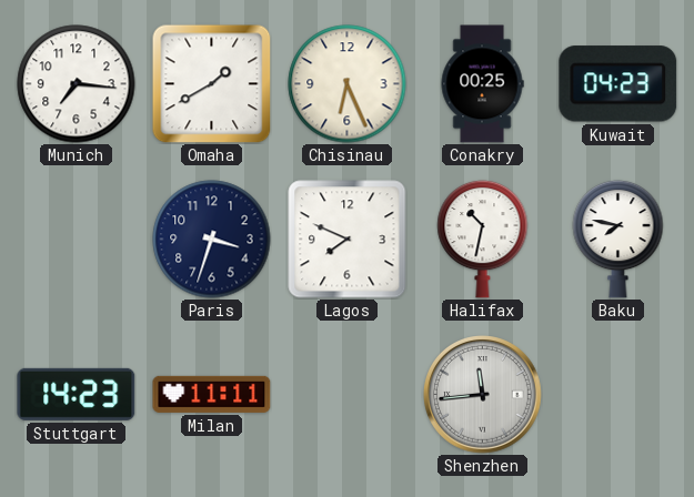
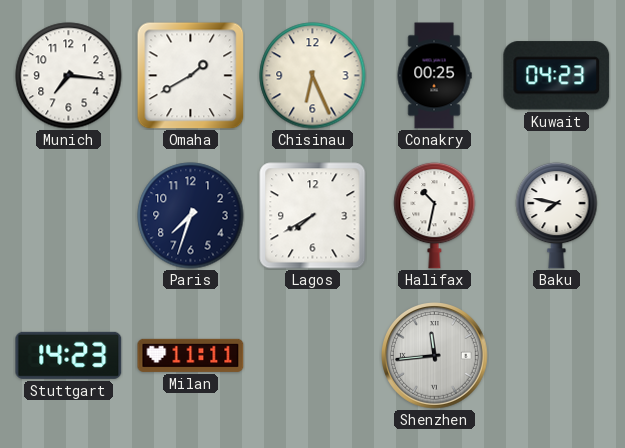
Paris: 3:33 -> 7:33
Lagos: 7:49 -> 7:40
